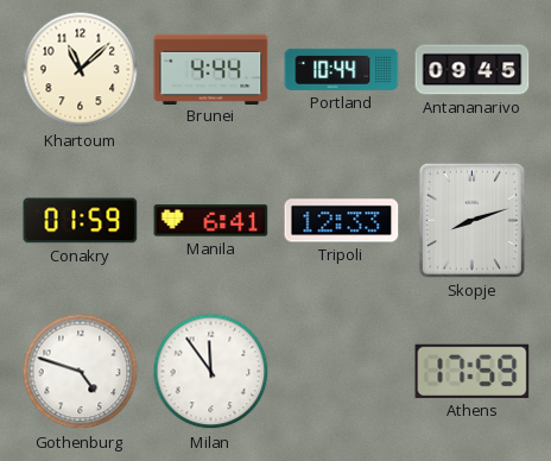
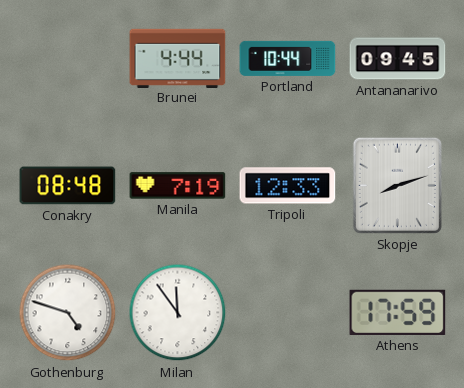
Khartoum: 11:08 -> none
Conakry: 01:59 -> 08:48
Manila: 6:41 -> 7:19
